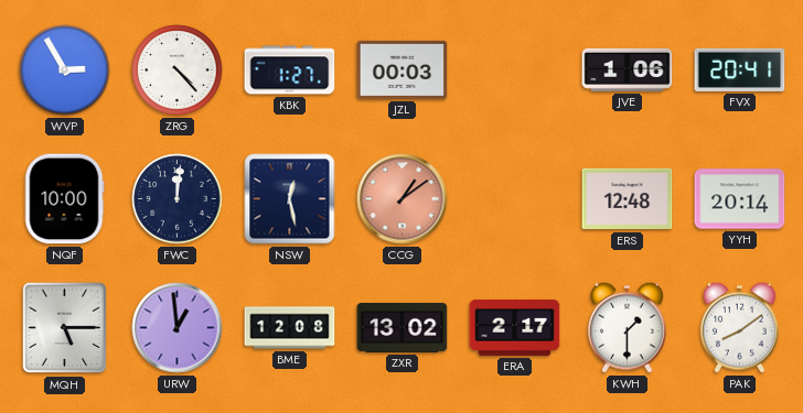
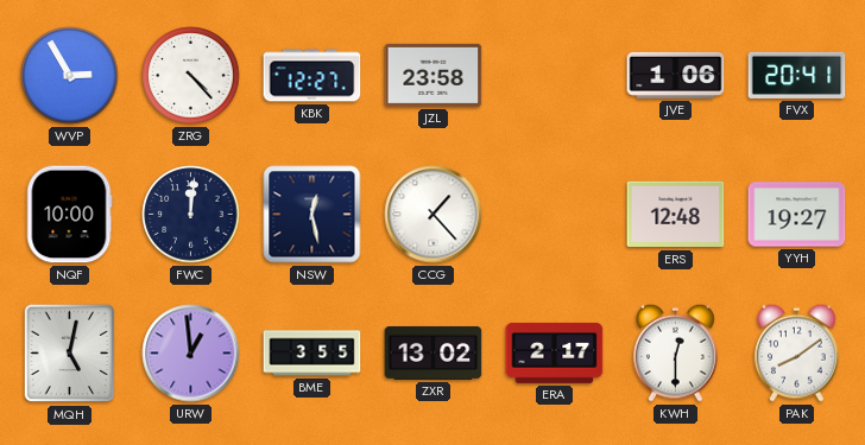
KBK: 1:27 -> 12:27
JZL: 00:03 -> 23:58
CCG: 1:09 -> 1:23
CCG dial: salmon -> white
YYH: 20:14 -> 19:27
MQH: 5:15 -> 5:02
BME: 12:08 -> 3:55
KWH: 1:30 -> 12:30
